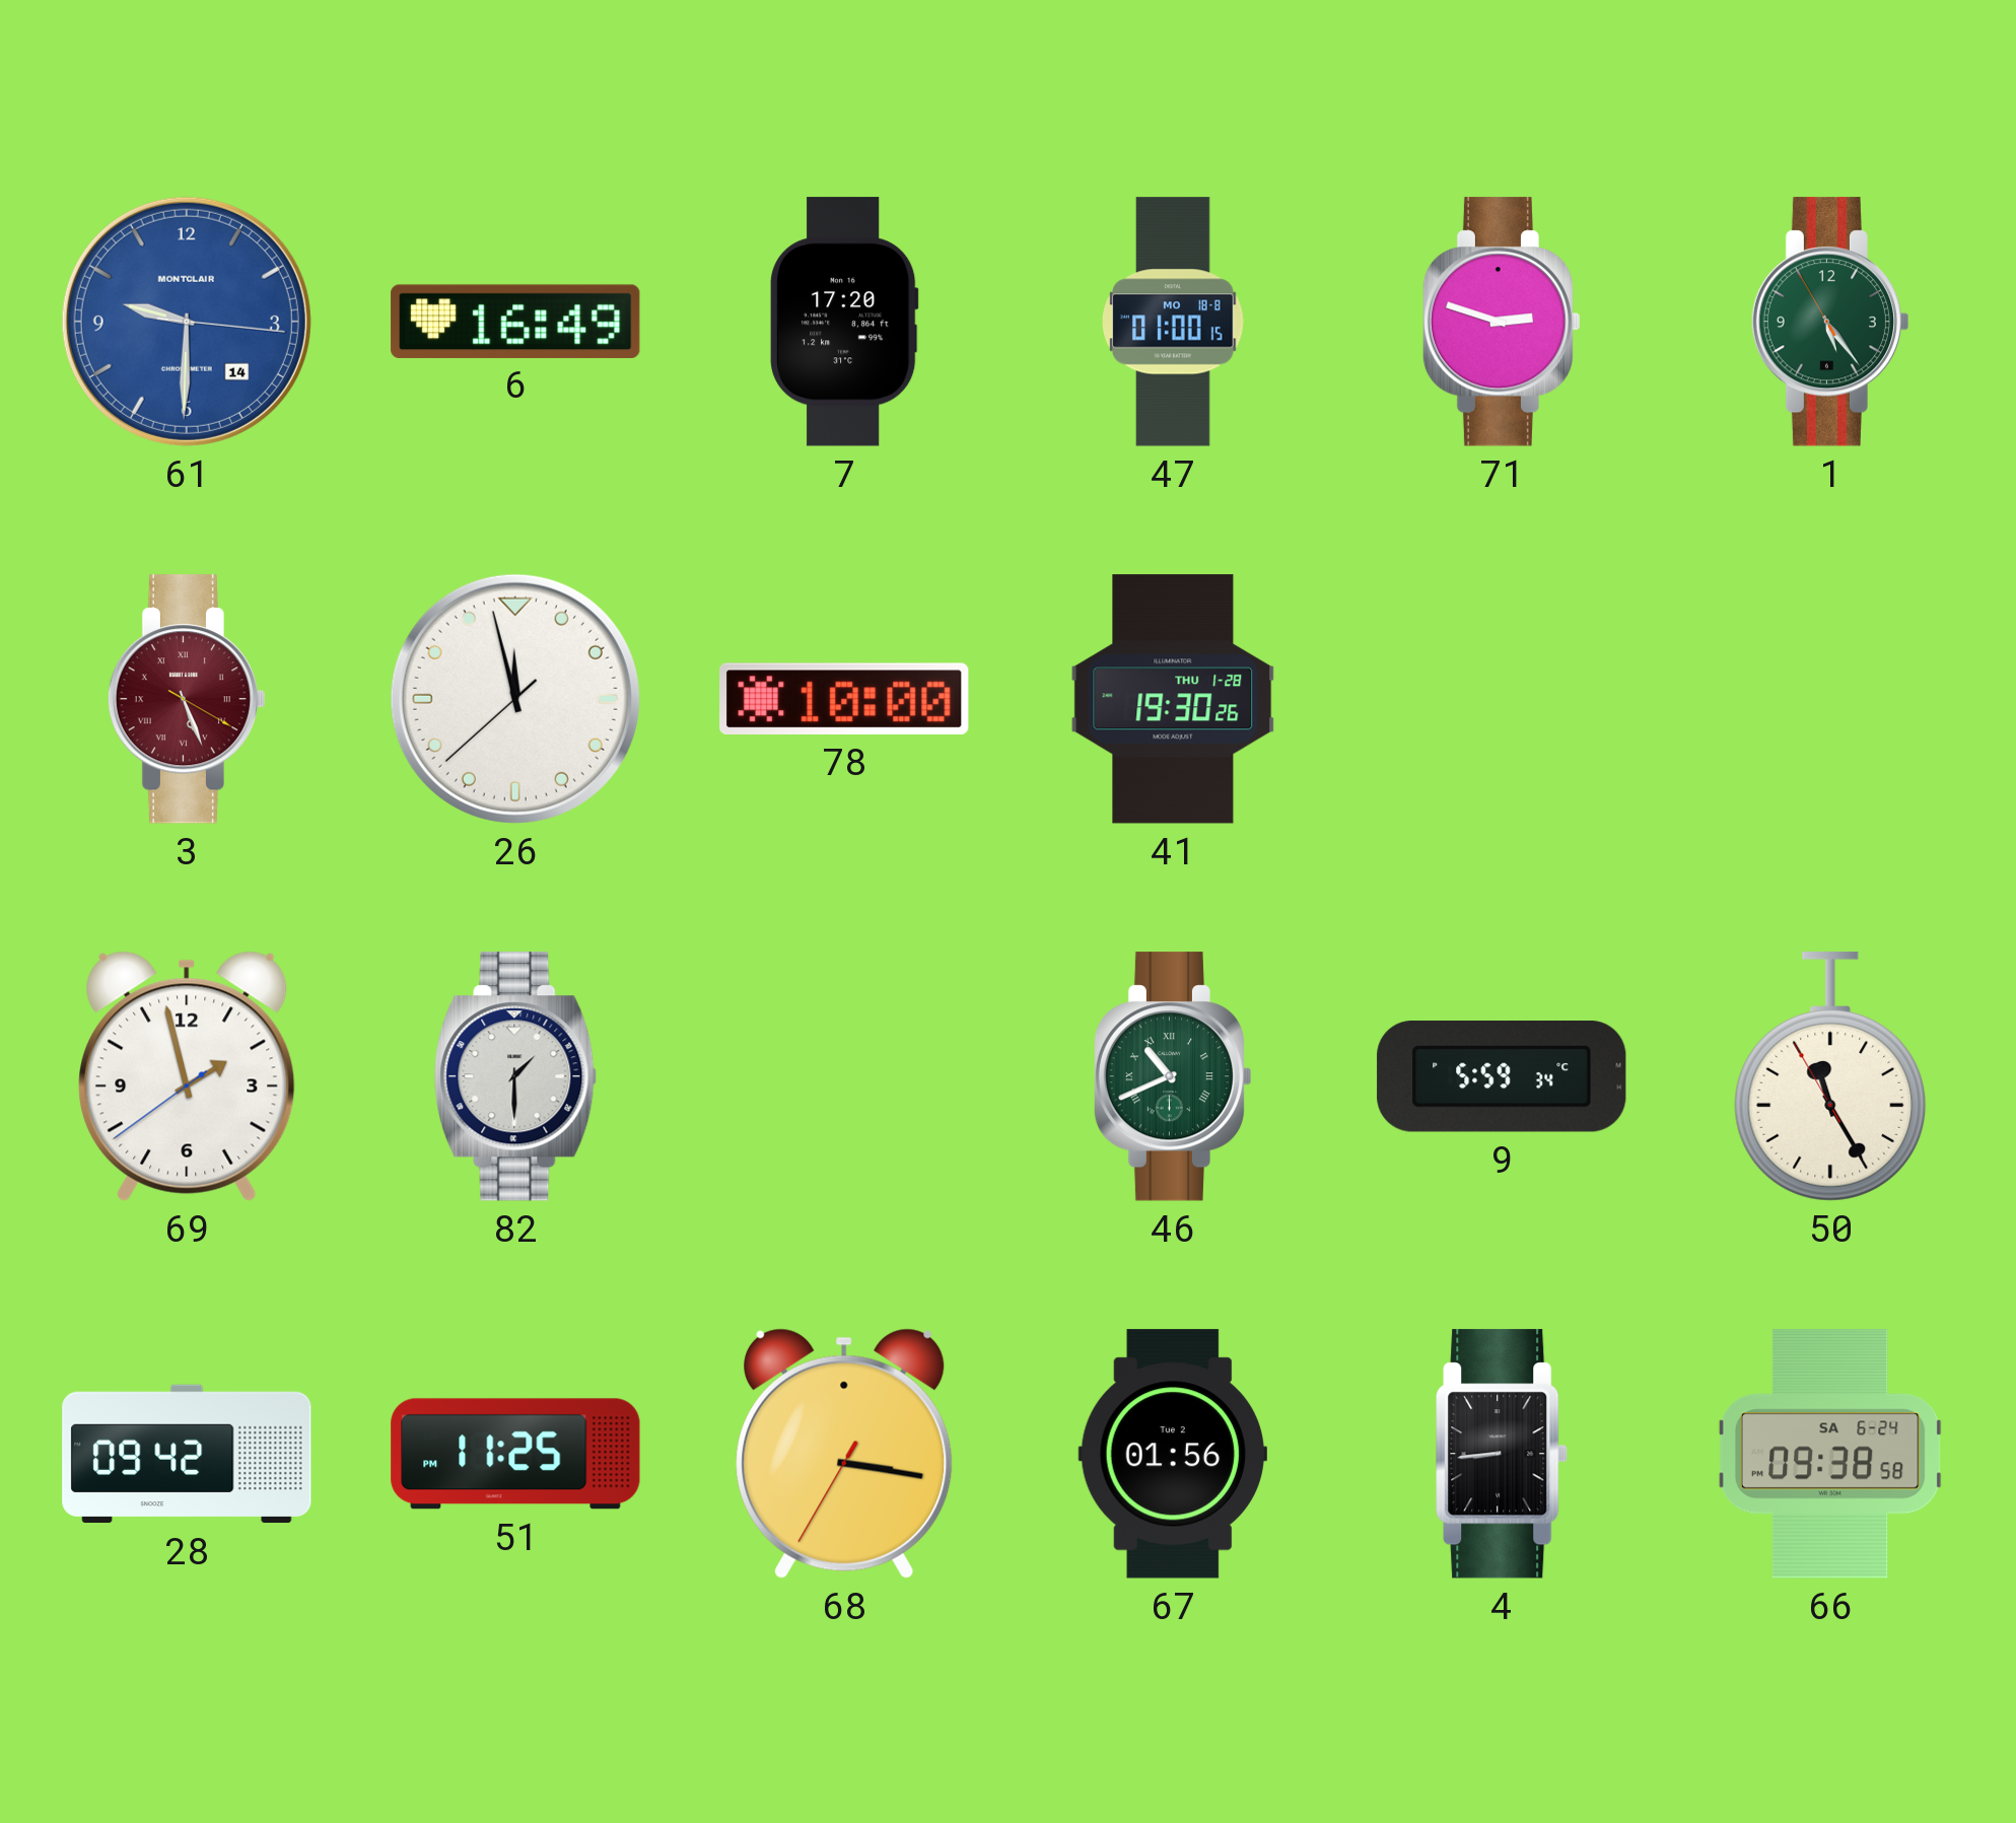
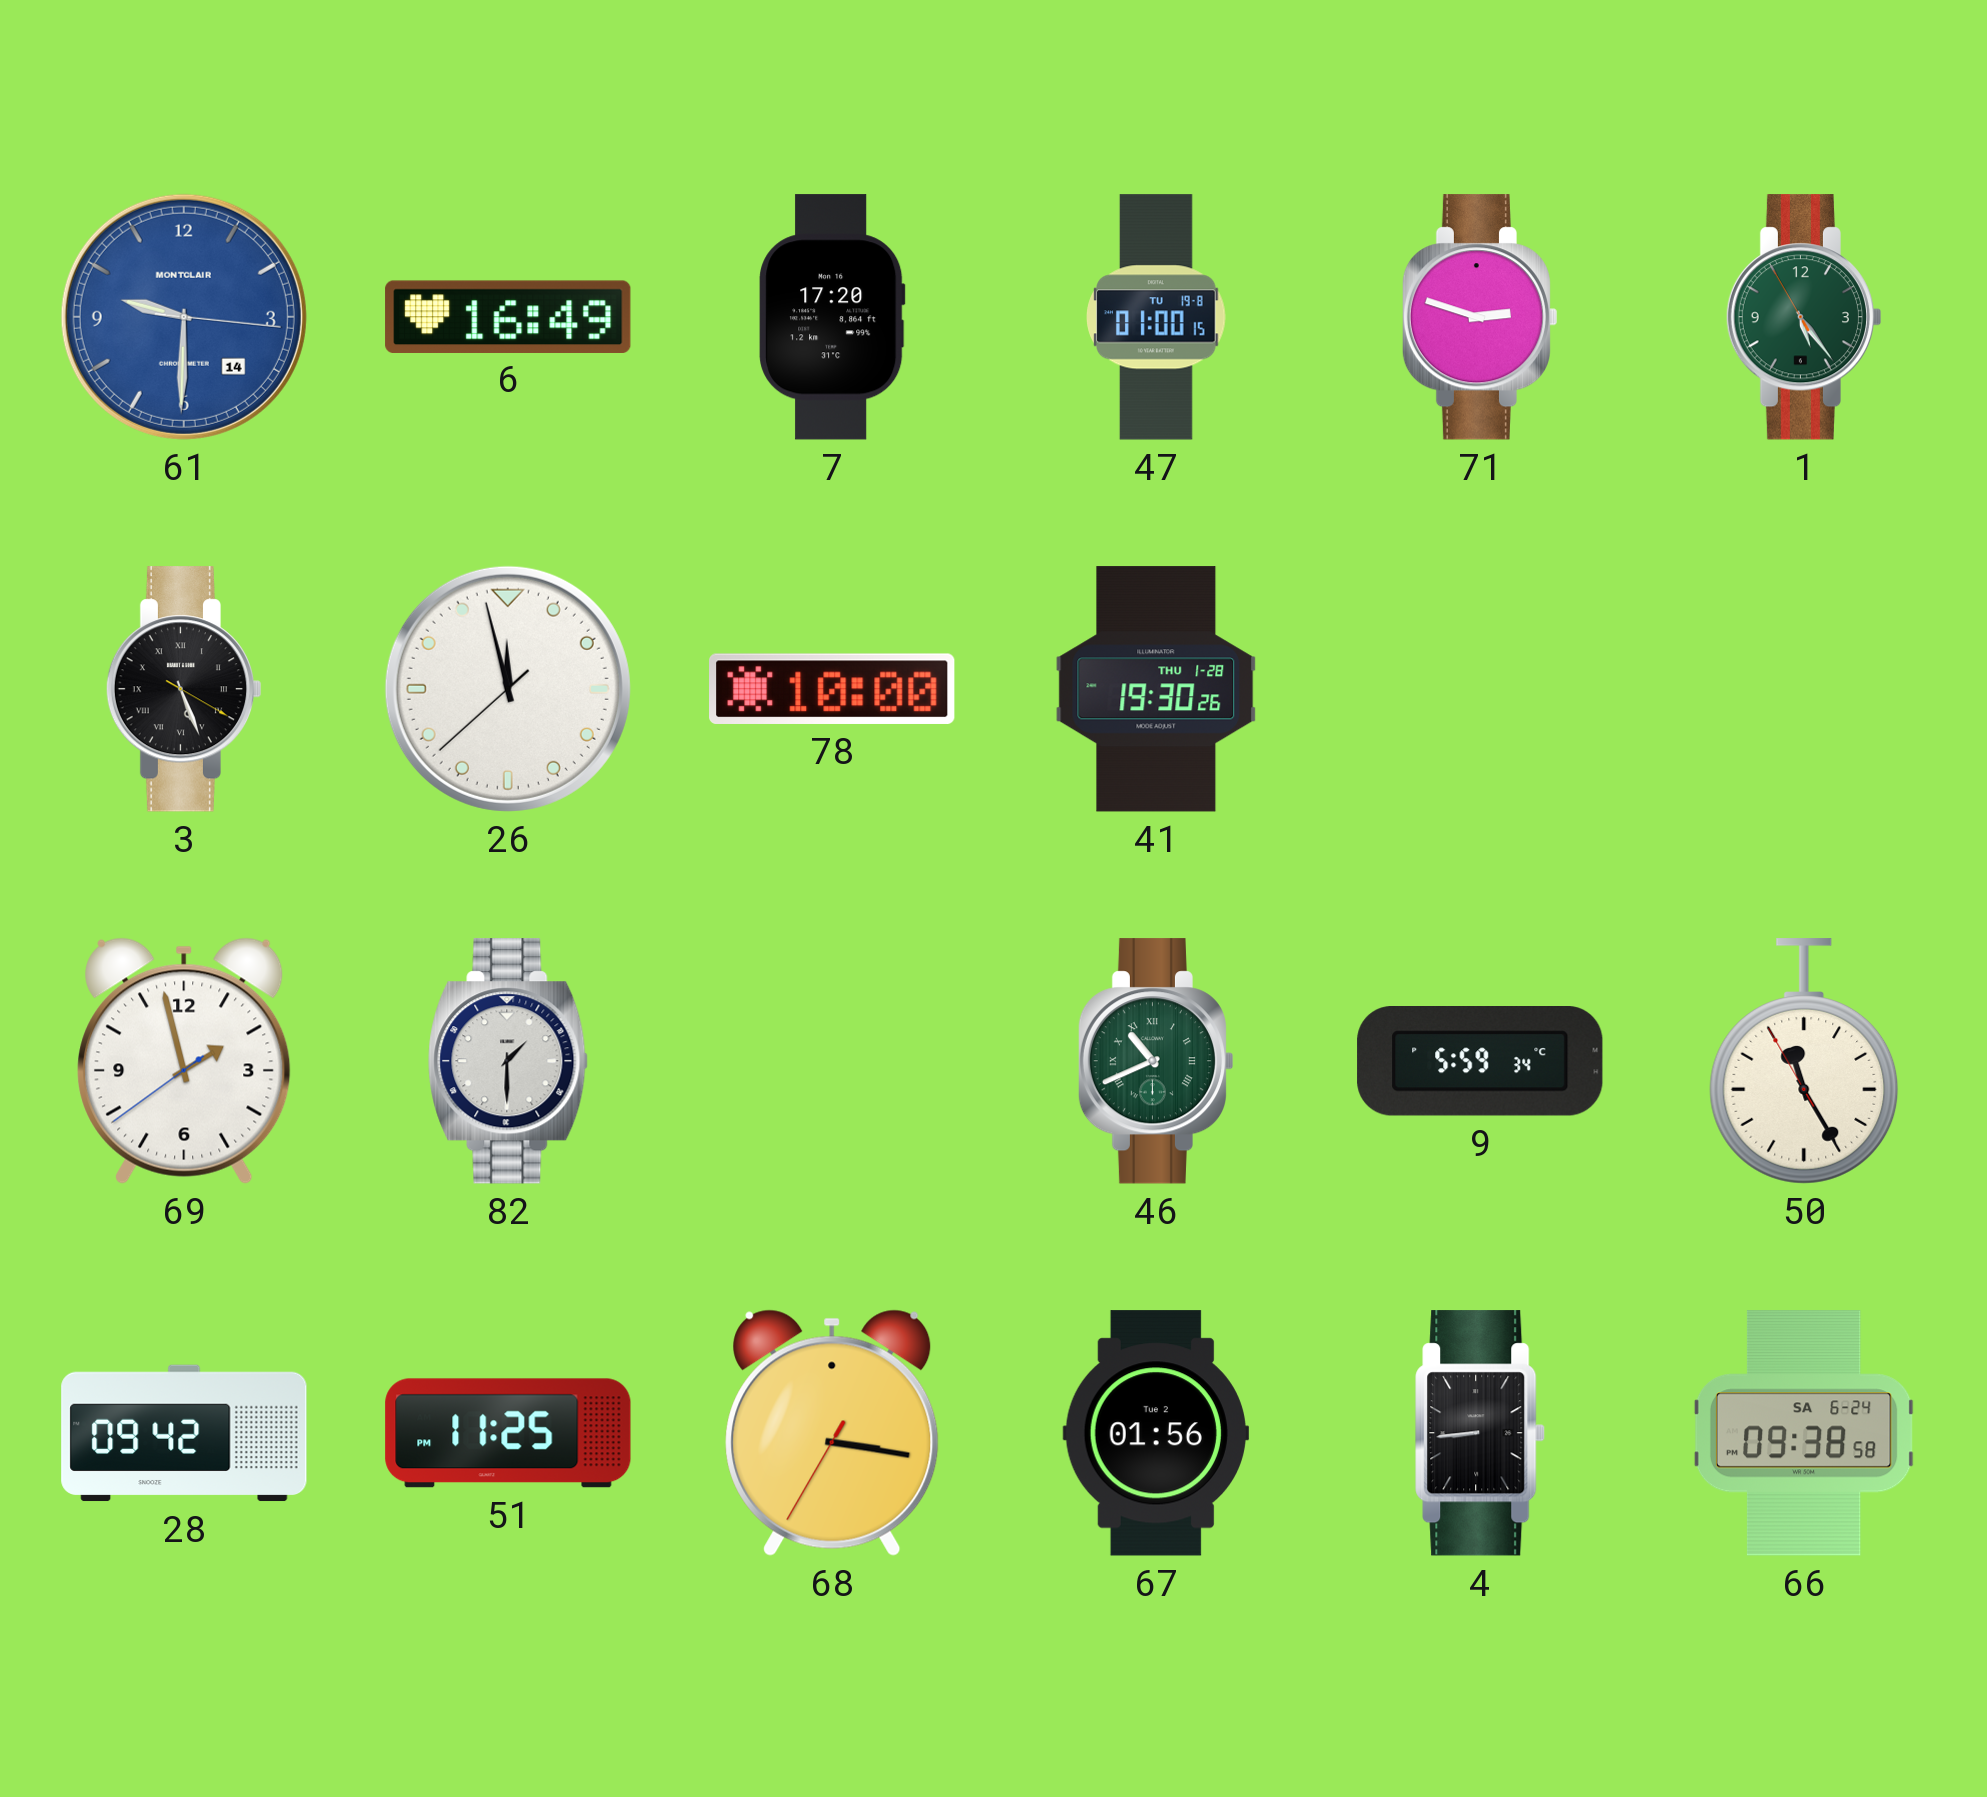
47 date: MO 18-8 -> TU 19-8
3 dial: burgundy -> black
